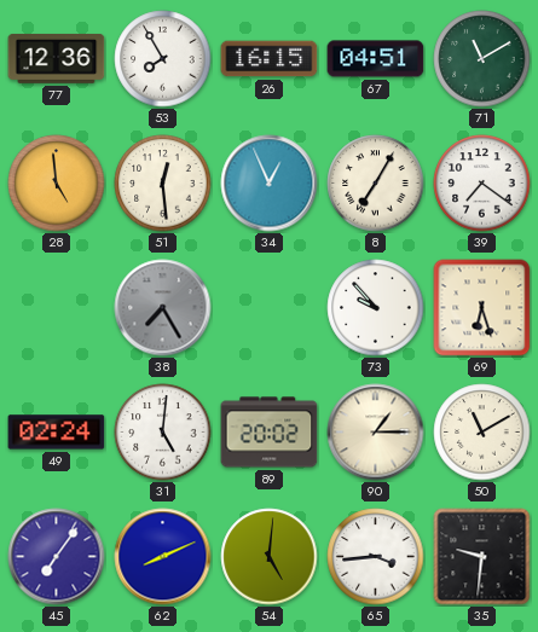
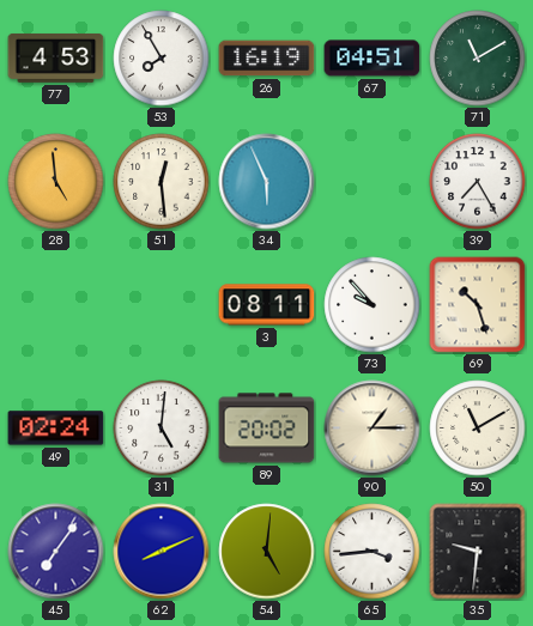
77: 12:36 -> 4:53
26: 16:15 -> 16:19
34: 12:56 -> 5:56
8: 7:05 -> none
39: 7:21 -> 7:25
38: 7:25 -> none
3: none -> 08:11
69: 6:27 -> 10:27
